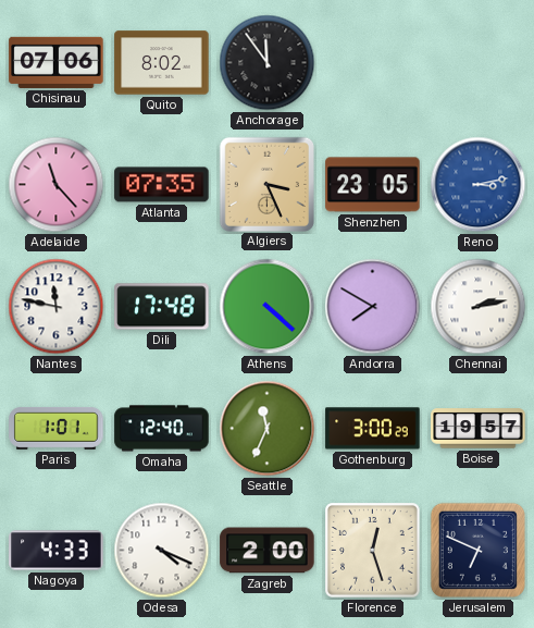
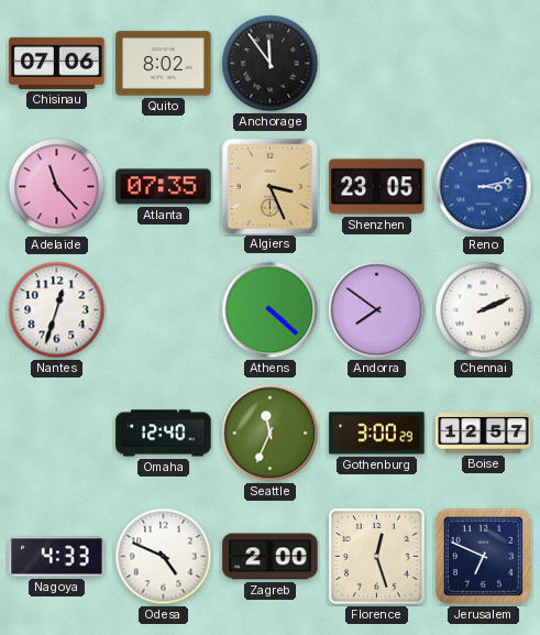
Nantes: 11:47 -> 12:33
Dili: 17:48 -> none
Andorra: 7:50 -> 7:51
Chennai: 2:13 -> 2:11
Paris: 1:01 -> none
Boise: 19:57 -> 12:57
Odesa: 4:19 -> 4:49
